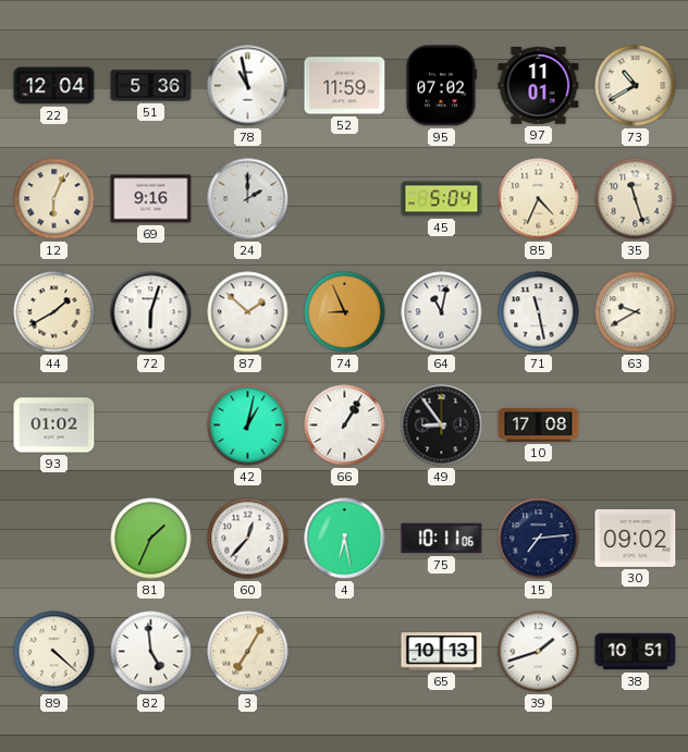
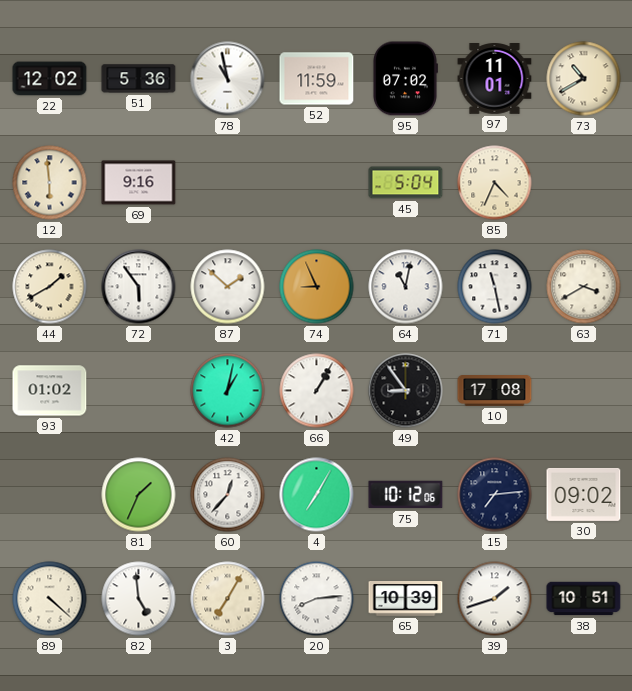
22: 12:04 -> 12:02
12: 6:04 -> 5:59
24: 2:00 -> none
35: 11:27 -> none
72: 6:03 -> 5:54
63: 9:40 -> 3:40
4: 6:28 -> 7:05
75: 10:11 -> 10:12
20: none -> 8:14
65: 10:13 -> 10:39
